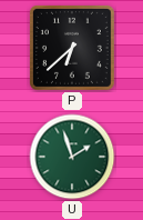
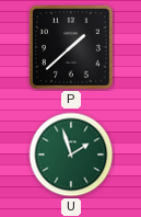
P: 6:38 -> 1:38
